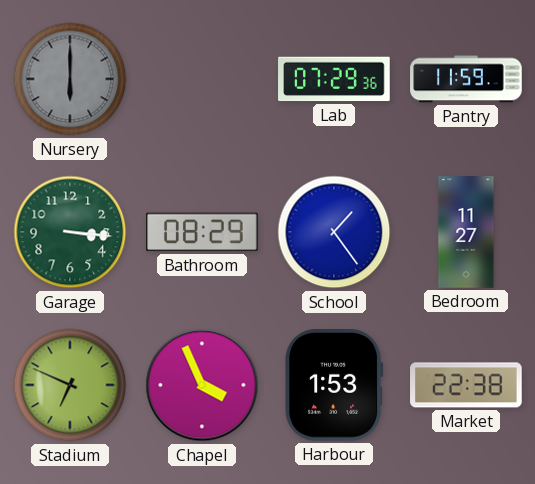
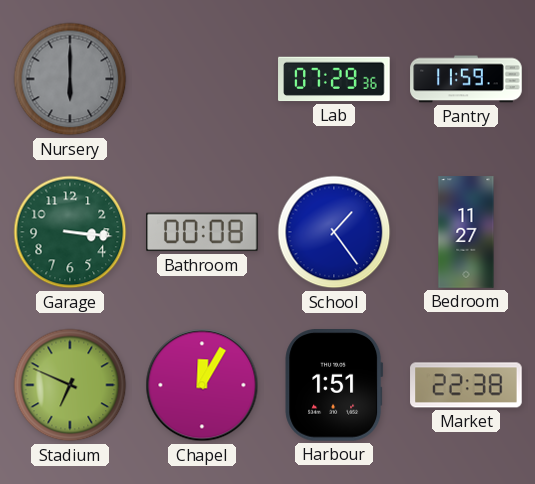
Bathroom: 08:29 -> 00:08
Chapel: 3:56 -> 12:05
Harbour: 1:53 -> 1:51
